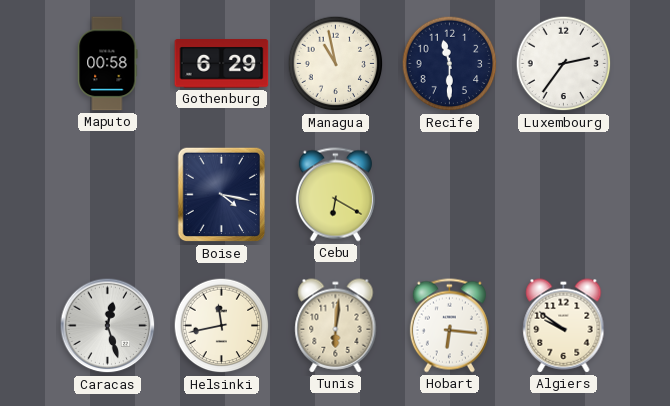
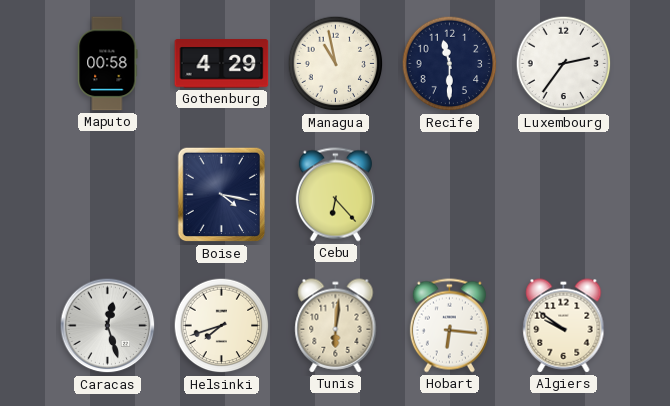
Gothenburg: 6:29 -> 4:29
Cebu: 6:20 -> 6:23
Helsinki: 11:43 -> 7:42
